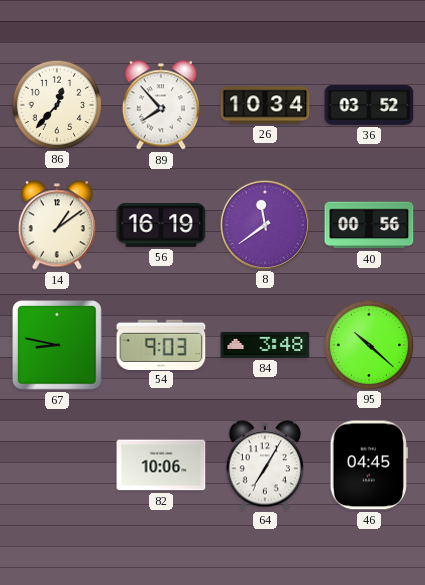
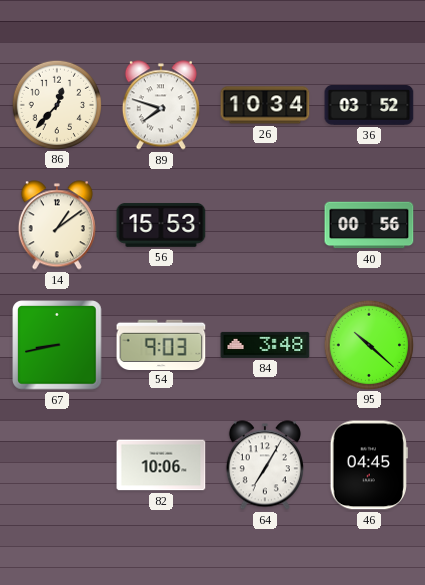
89: 7:53 -> 7:48
56: 16:19 -> 15:53
8: 11:39 -> none
67: 8:47 -> 8:43
